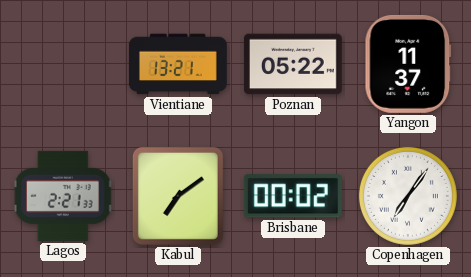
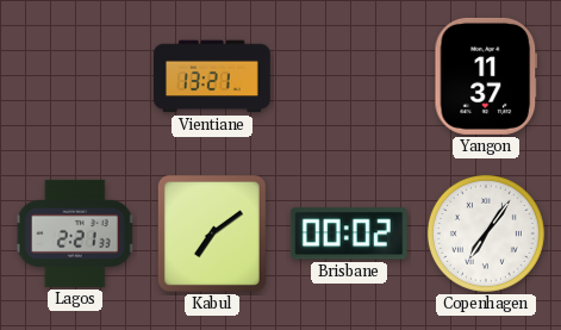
Poznan: 05:22 -> none
